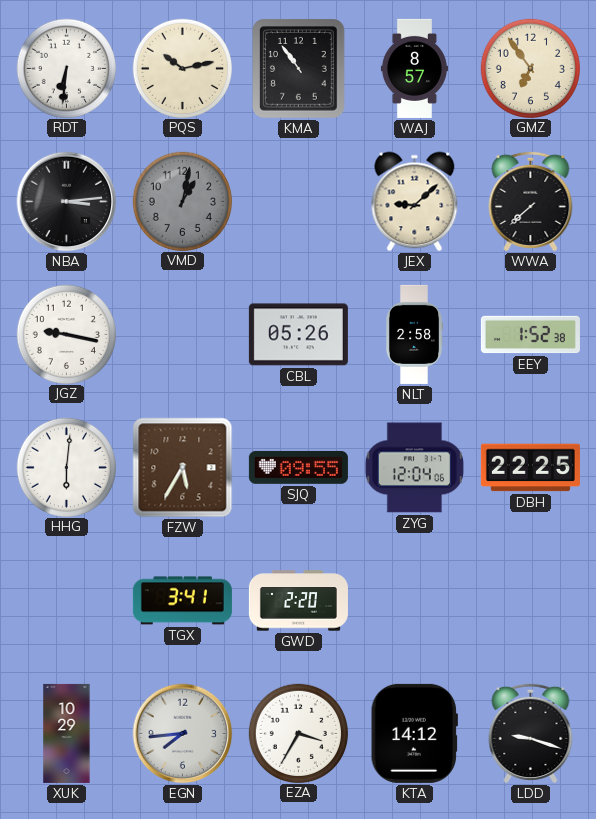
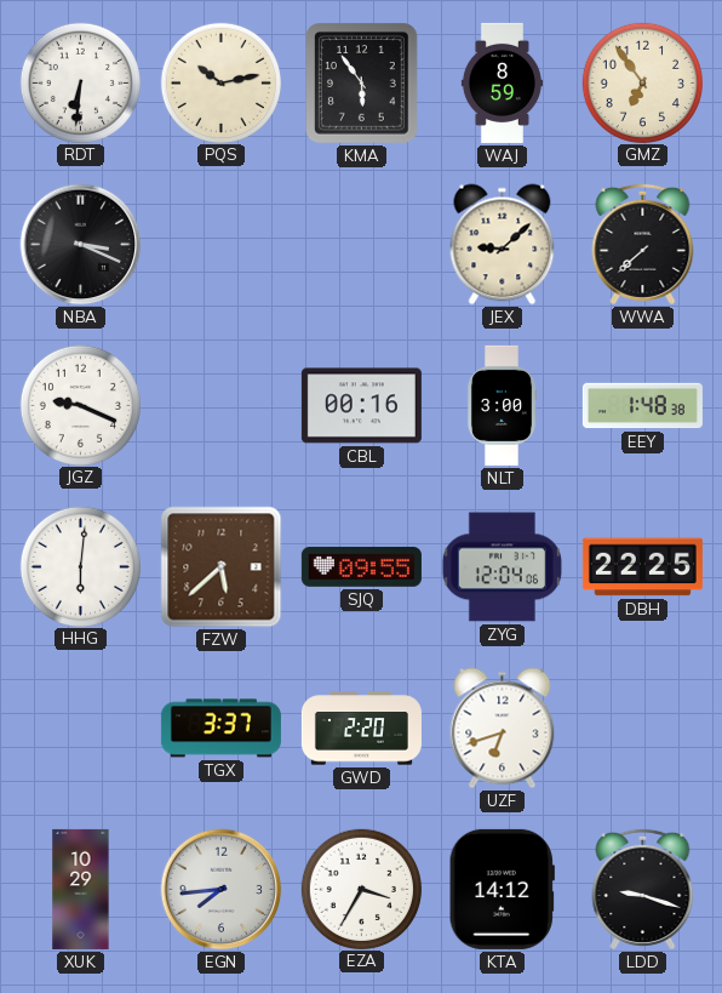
KMA: 10:54 -> 5:54
WAJ: 8:57 -> 8:59
NBA: 3:14 -> 3:19
VMD: 1:02 -> none
JGZ: 9:17 -> 9:19
CBL: 05:26 -> 00:16
NLT: 2:58 -> 3:00
EEY: 1:52 -> 1:48
FZW: 5:35 -> 5:38
TGX: 3:41 -> 3:37
UZF: none -> 6:42
